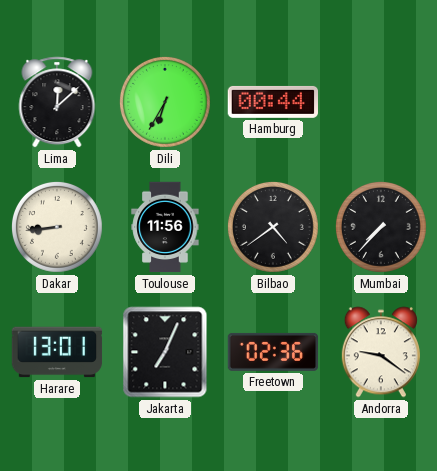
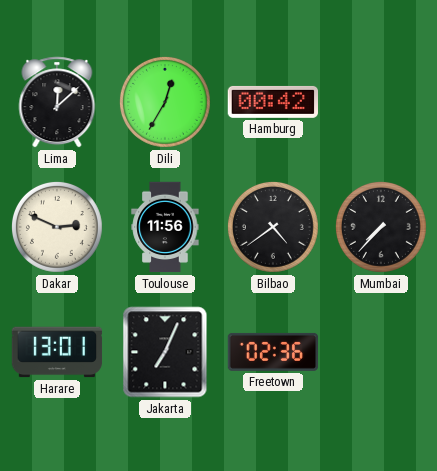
Dili: 6:35 -> 12:35
Hamburg: 00:44 -> 00:42
Dakar: 8:44 -> 2:49
Andorra: 9:21 -> none
